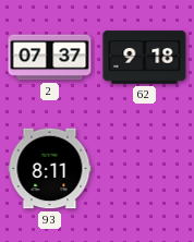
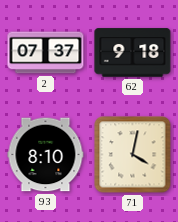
93: 8:11 -> 8:10
71: none -> 4:02
